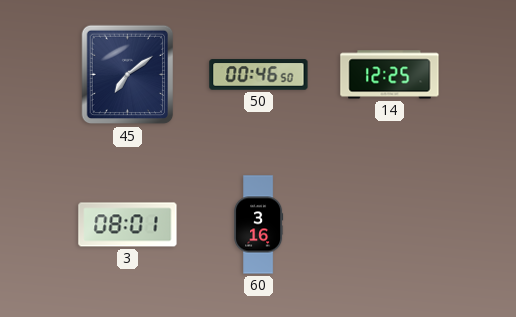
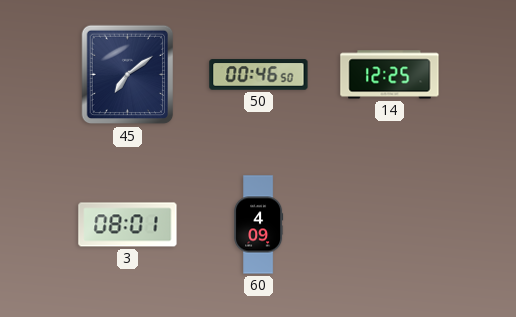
60: 3:16 -> 4:09
